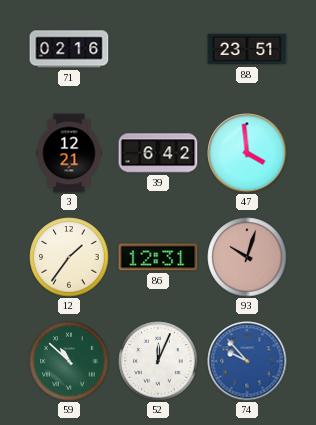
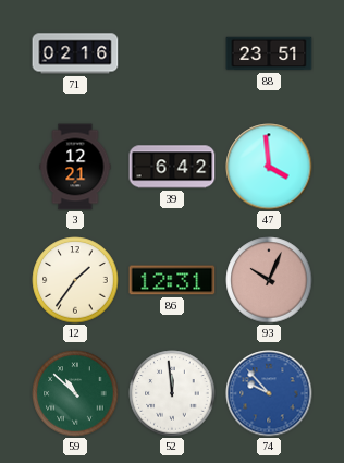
93: 10:03 -> 10:04
52: 12:04 -> 11:59
